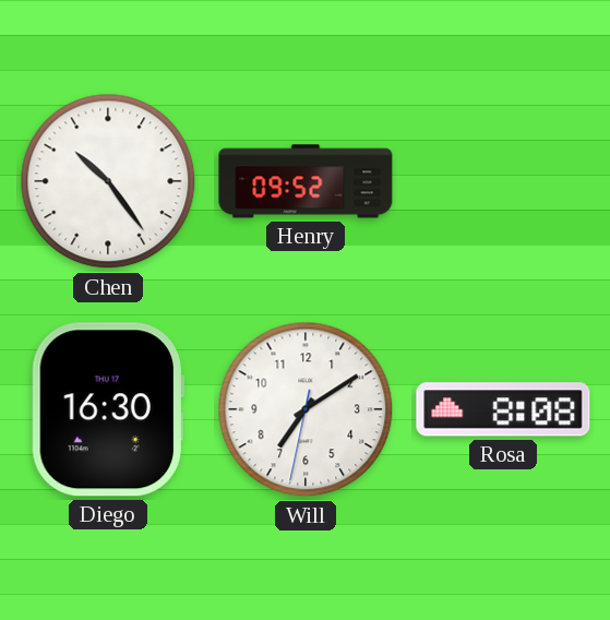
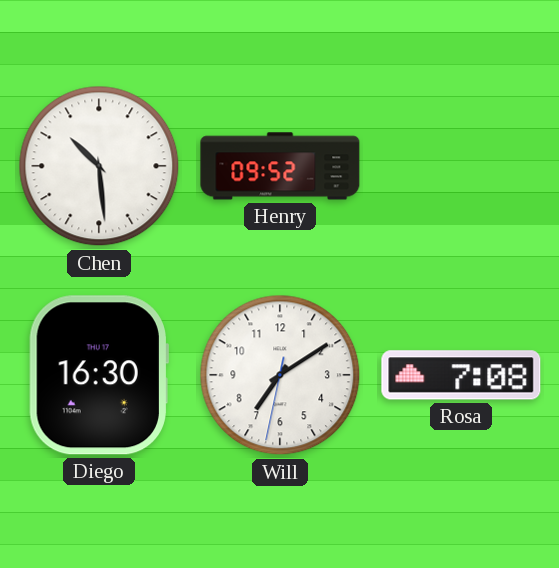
Chen: 10:24 -> 10:29
Rosa: 8:08 -> 7:08
